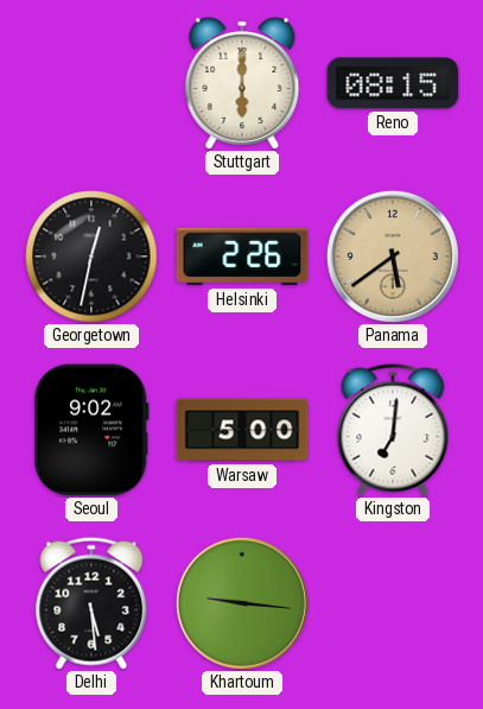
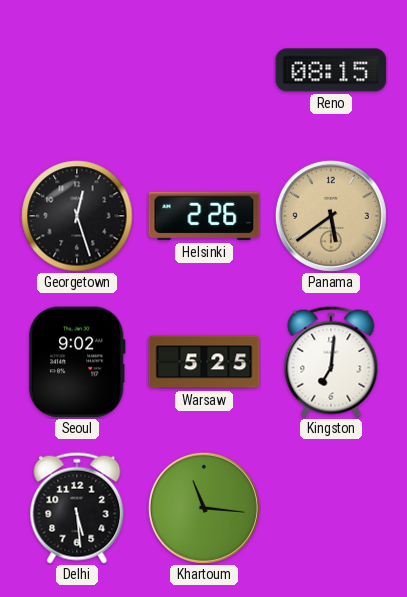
Stuttgart: 6:00 -> none
Georgetown: 12:32 -> 12:27
Warsaw: 5:00 -> 5:25
Khartoum: 9:16 -> 11:16
